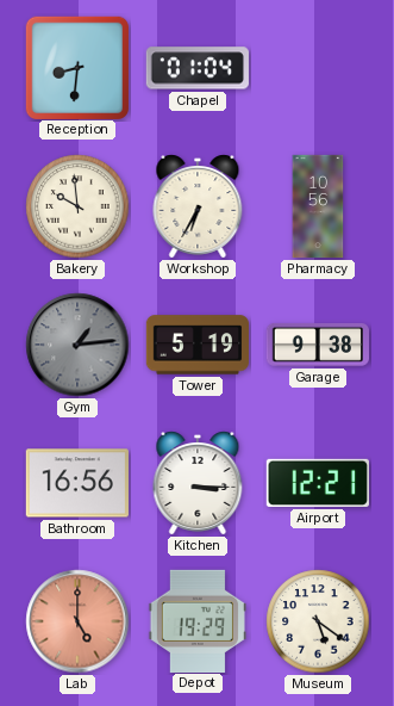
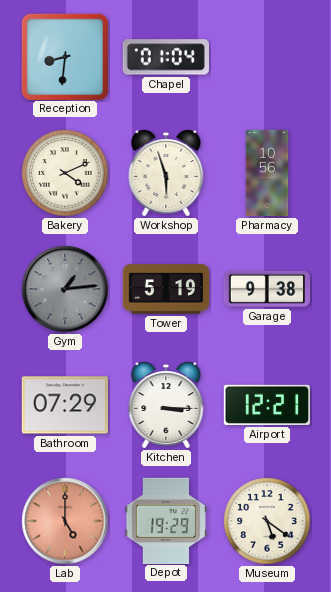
Bakery: 9:59 -> 4:11
Workshop: 6:35 -> 5:57
Bathroom: 16:56 -> 07:29
